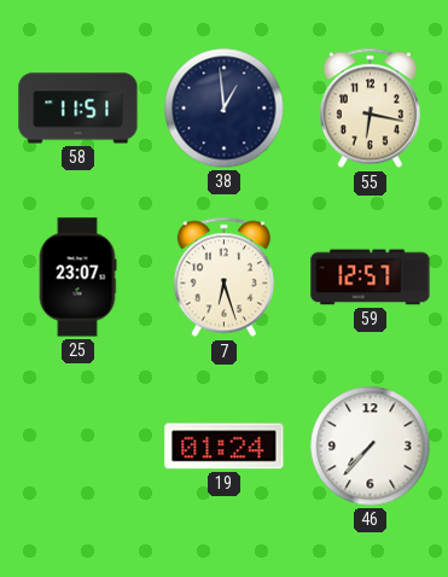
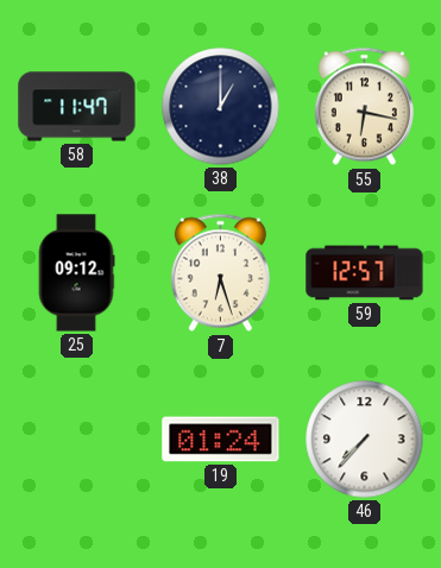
58: 11:51 -> 11:47
38: 12:59 -> 1:00
25: 23:07 -> 09:12
